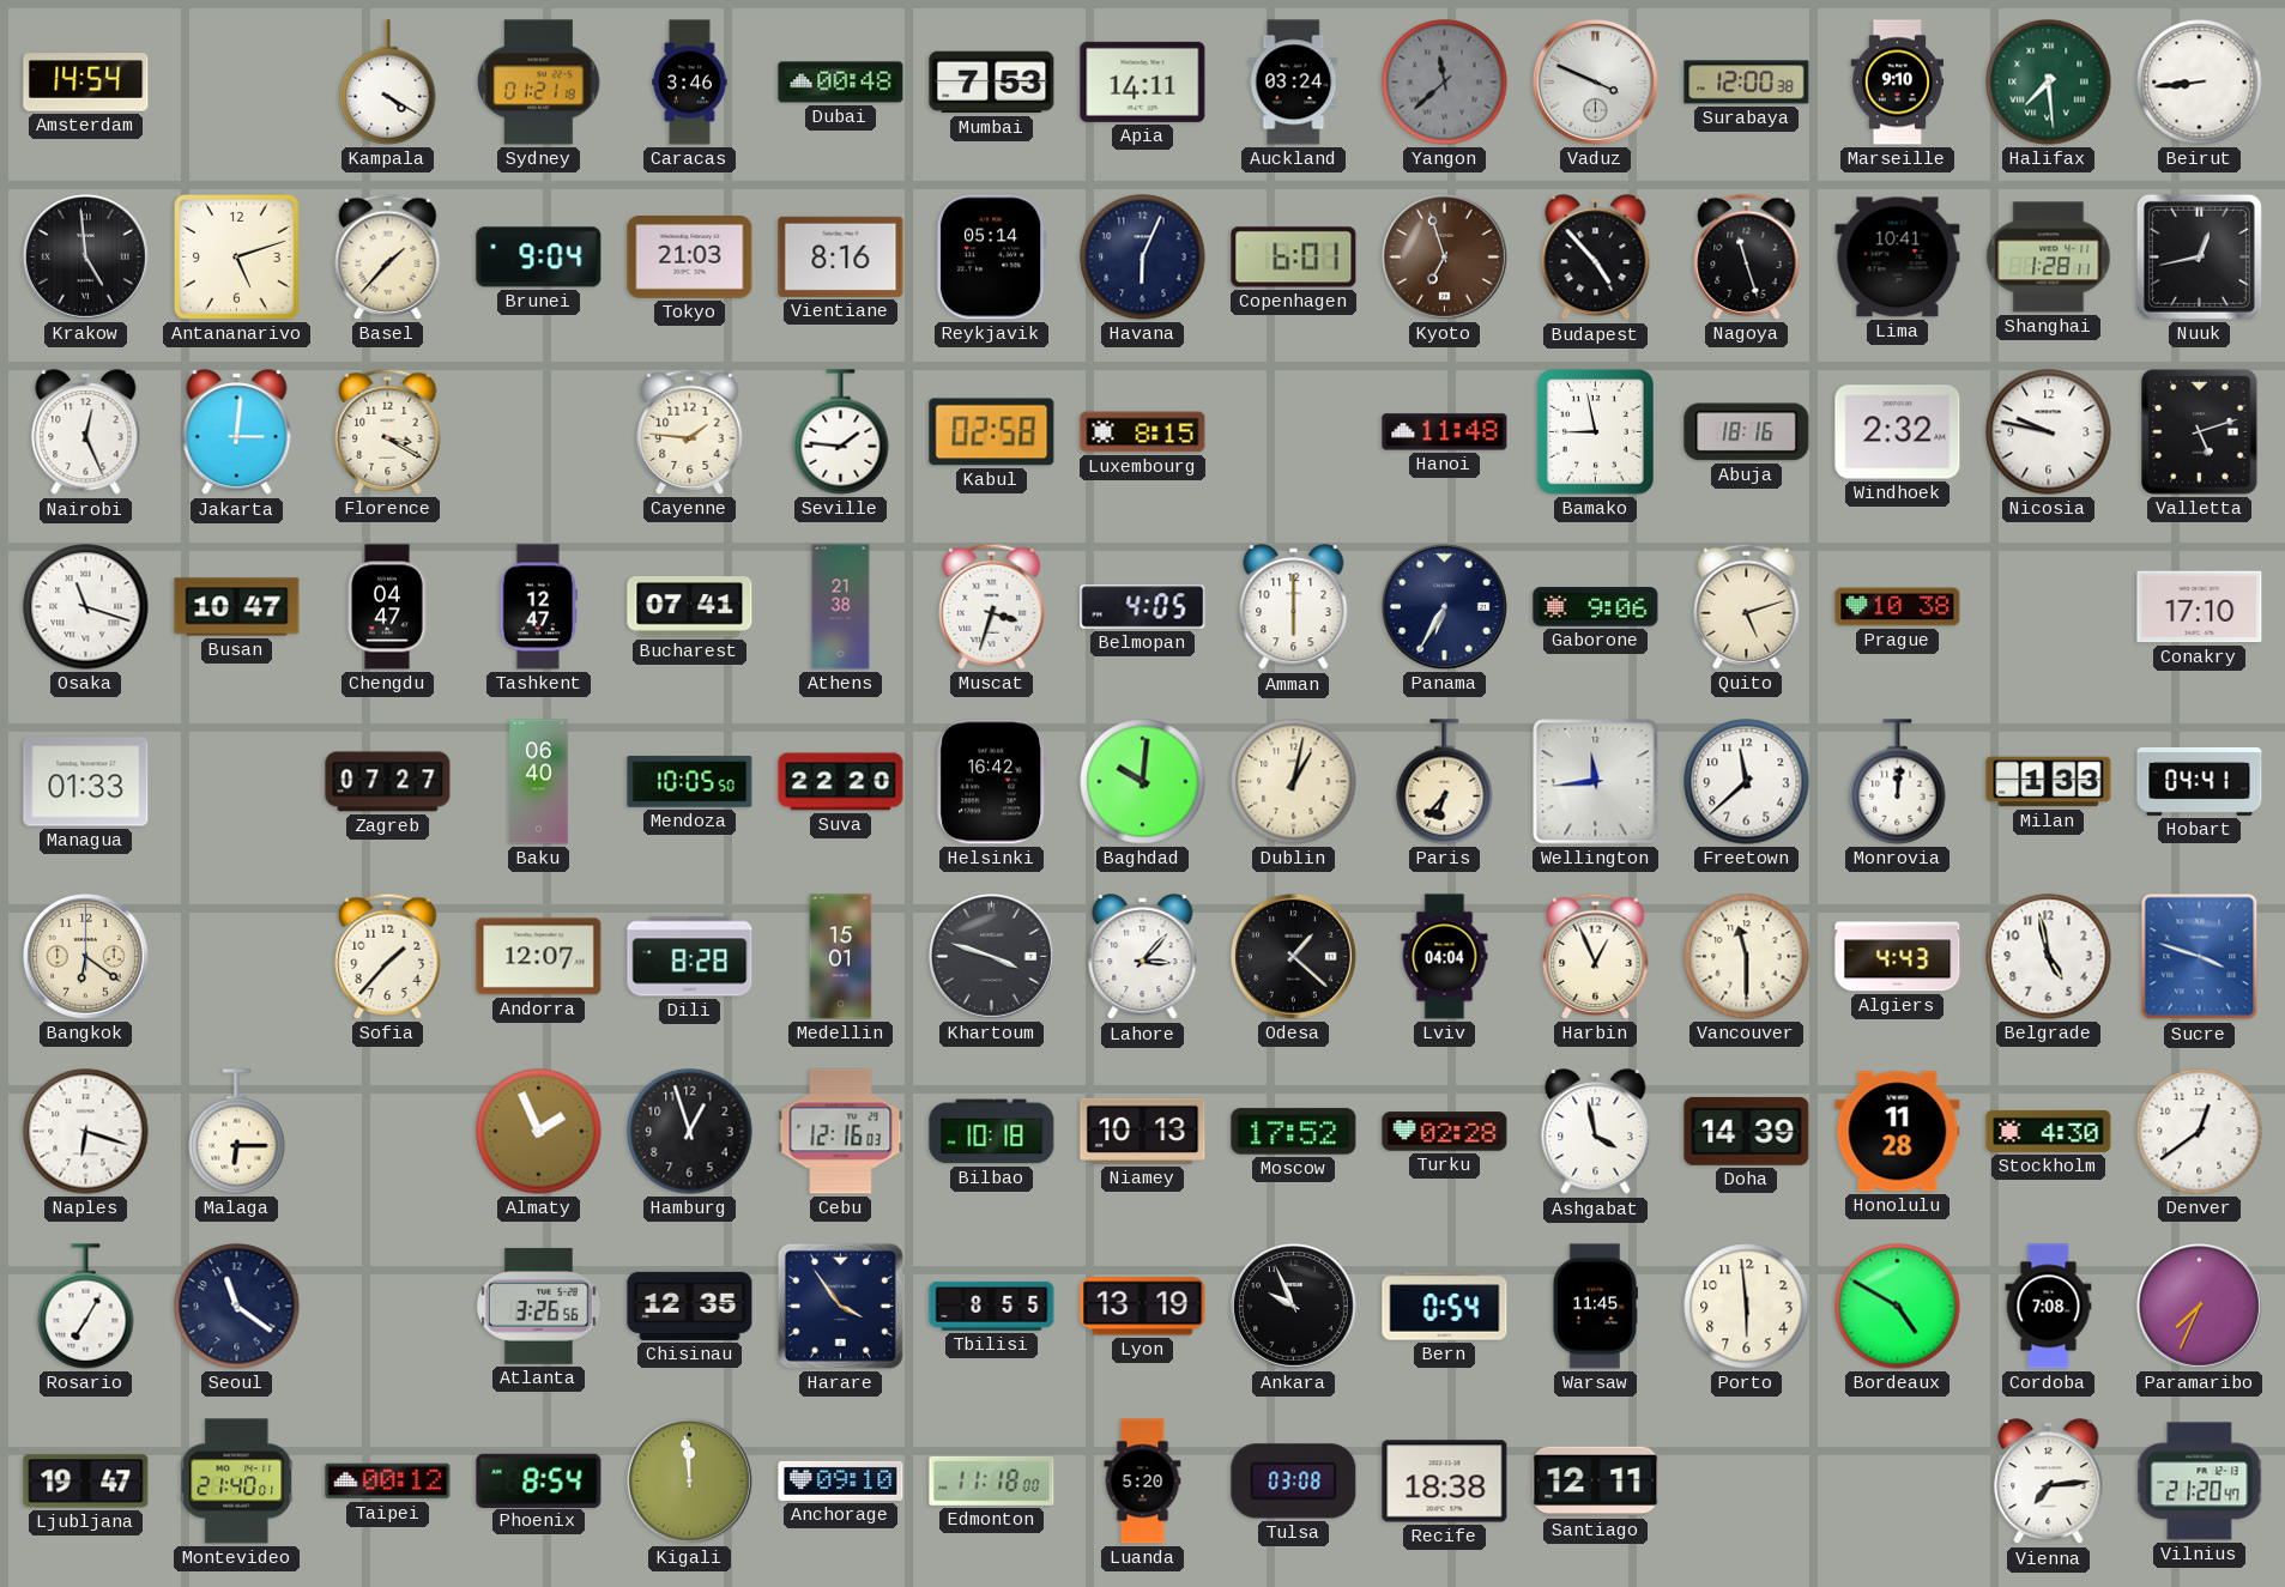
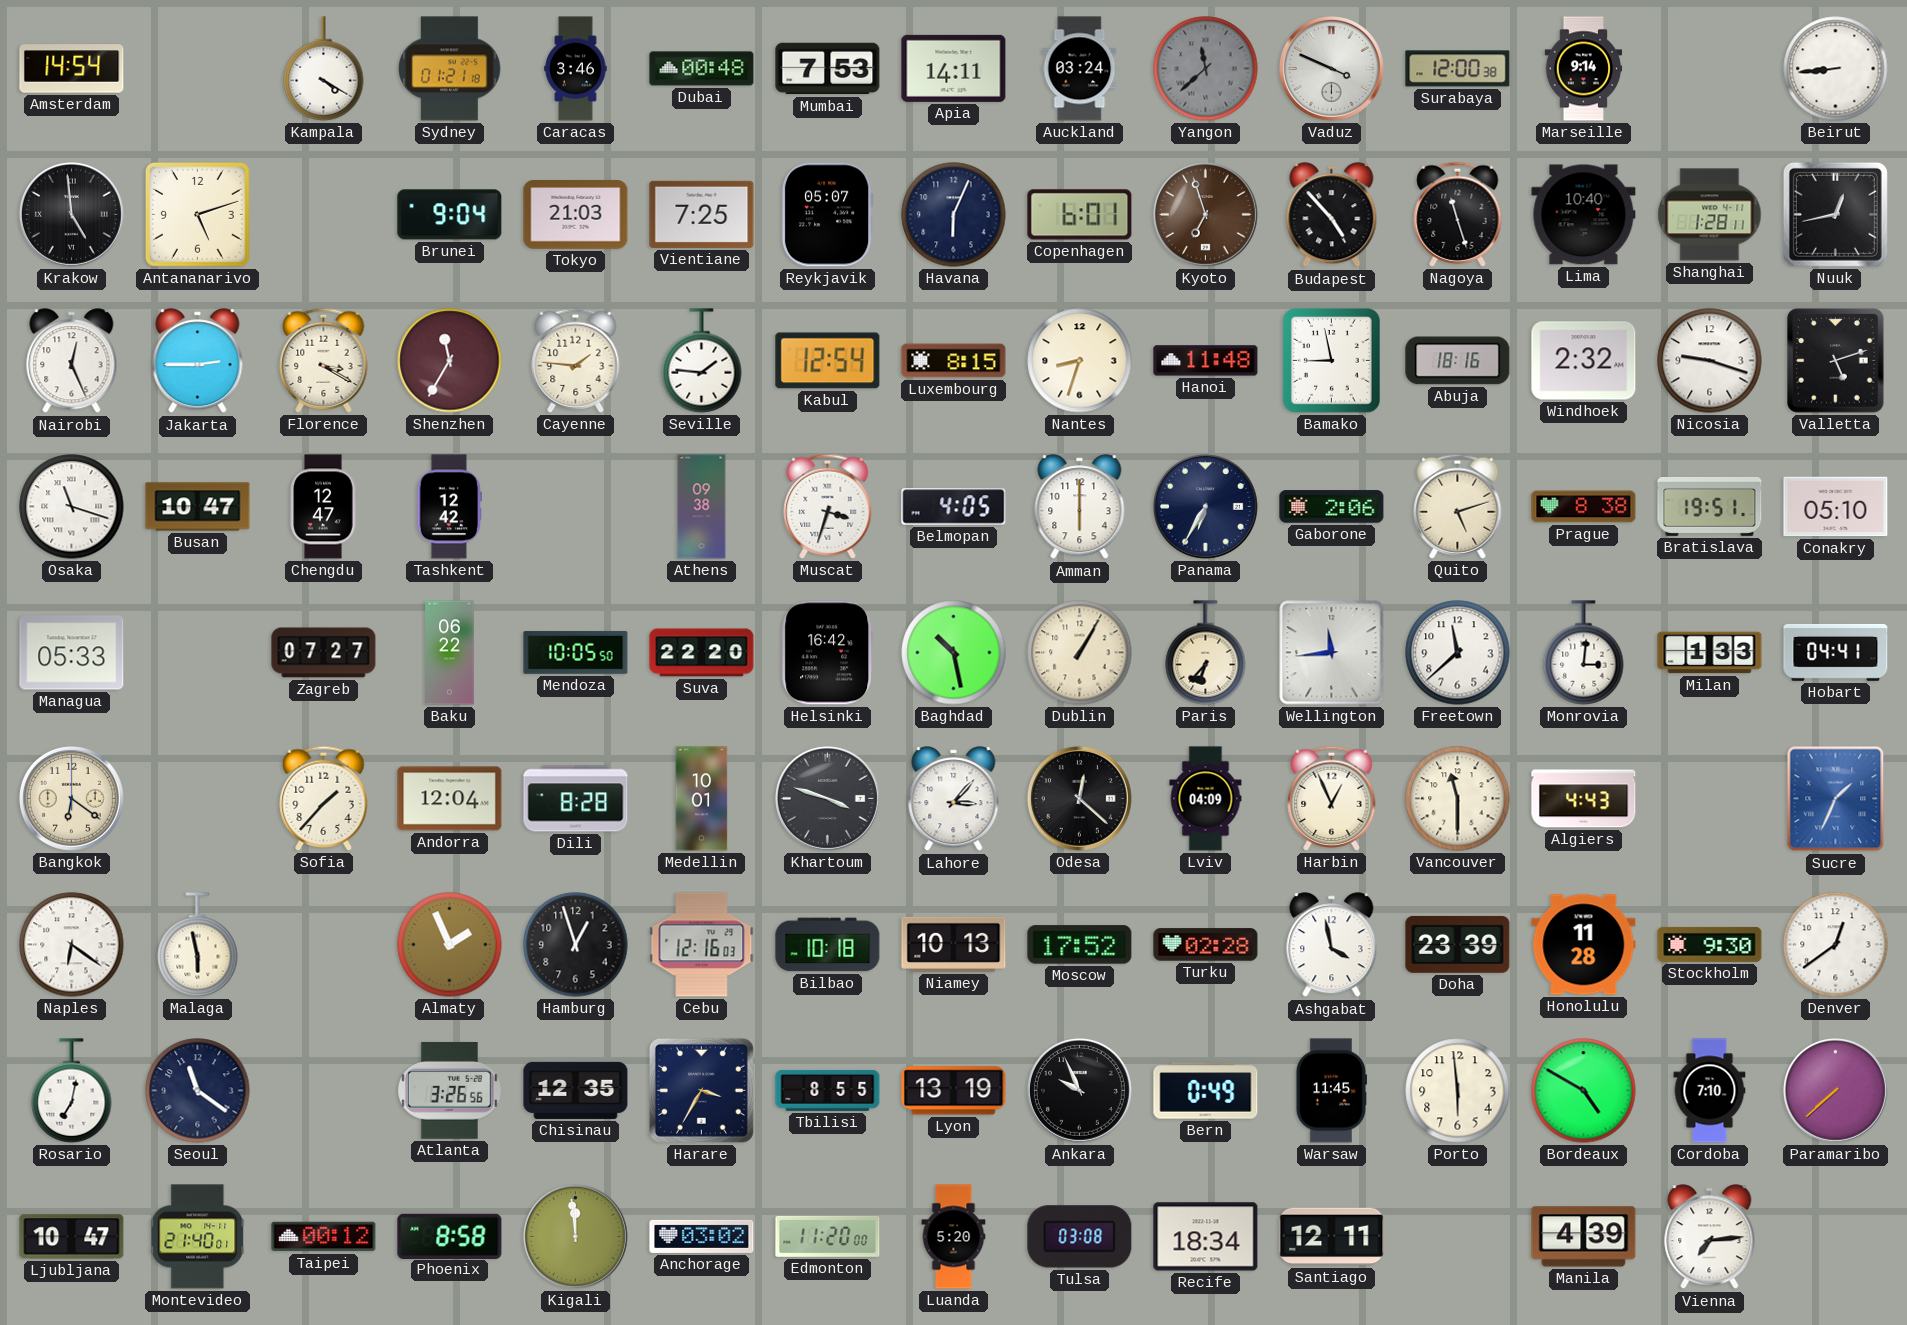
Marseille: 9:10 -> 9:14
Halifax: 7:29 -> none
Basel: 1:37 -> none
Vientiane: 8:16 -> 7:25
Reykjavik: 05:14 -> 05:07
Lima: 10:41 -> 10:40
Jakarta: 3:01 -> 2:45
Shenzhen: none -> 11:35
Kabul: 02:58 -> 12:54
Nantes: none -> 8:33
Nicosia: 9:47 -> 9:18
Chengdu: 04:47 -> 12:47
Tashkent: 12:47 -> 12:42
Bucharest: 07:41 -> none
Athens: 21:38 -> 09:38
Gaborone: 9:06 -> 2:06
Prague: 10:38 -> 8:38
Bratislava: none -> 19:51
Conakry: 17:10 -> 05:10
Managua: 01:33 -> 05:33
Baku: 06:40 -> 06:22
Baghdad: 10:01 -> 10:28
Dublin: 1:02 -> 1:05
Monrovia: 12:01 -> 3:01
Andorra: 12:07 -> 12:04
Medellin: 15:01 -> 10:01
Odesa: 1:22 -> 12:22
Lviv: 04:04 -> 04:09
Belgrade: 4:58 -> none
Sucre: 3:48 -> 1:34
Naples: 6:18 -> 6:21
Malaga: 6:15 -> 5:58
Doha: 14:39 -> 23:39
Stockholm: 4:30 -> 9:30
Rosario: 7:05 -> 7:02
Harare: 3:54 -> 3:35
Bern: 0:54 -> 0:49
Cordoba: 7:08 -> 7:10
Paramaribo: 7:34 -> 7:38
Ljubljana: 19:47 -> 10:47
Phoenix: 8:54 -> 8:58
Anchorage: 09:10 -> 03:02
Edmonton: 11:18 -> 11:20
Recife: 18:38 -> 18:34
Manila: none -> 4:39
Vilnius: 21:20 -> none
